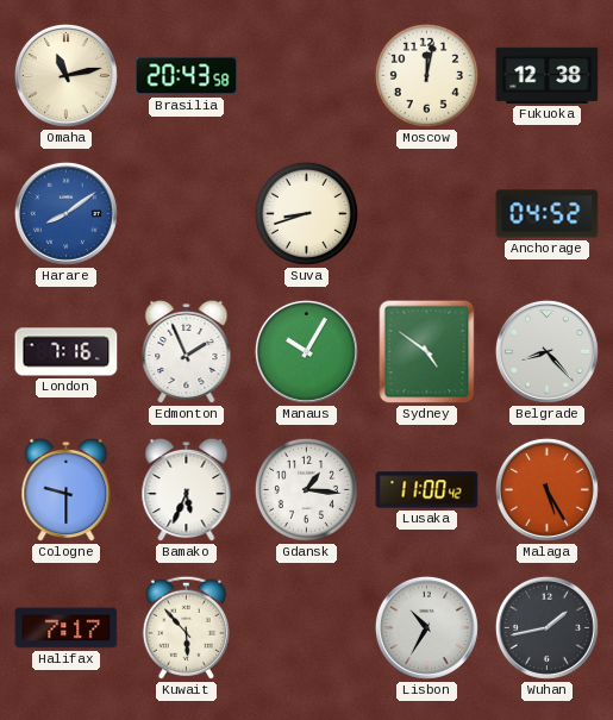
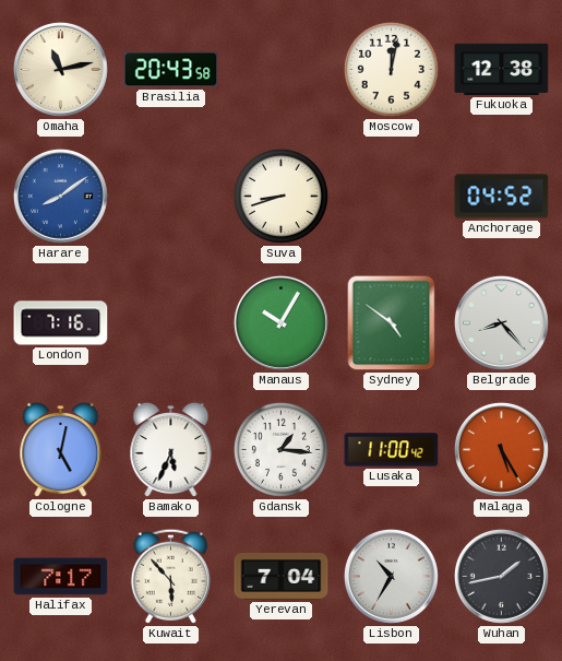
Edmonton: 1:56 -> none
Cologne: 9:30 -> 5:02
Yerevan: none -> 7:04
